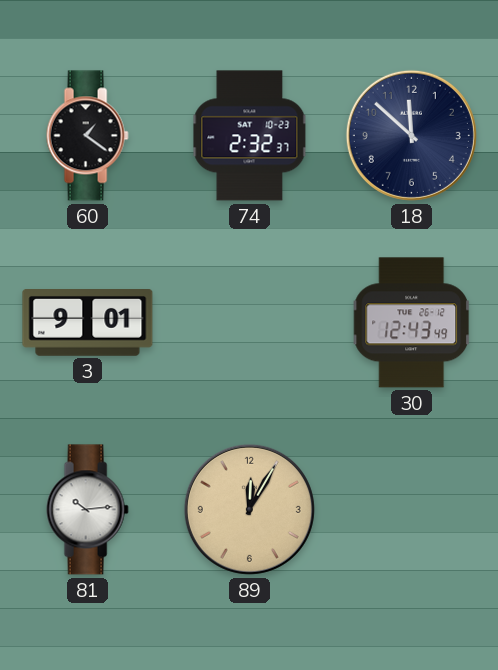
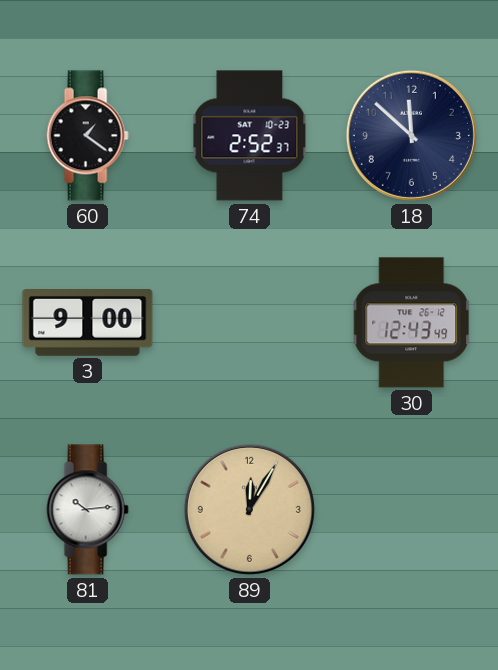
74: 2:32 -> 2:52
3: 9:01 -> 9:00
